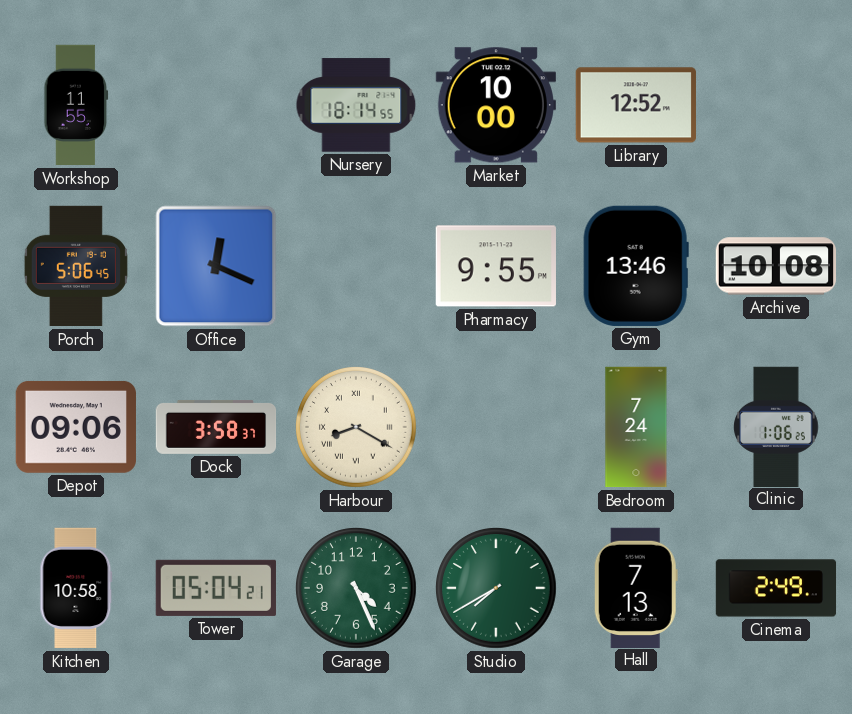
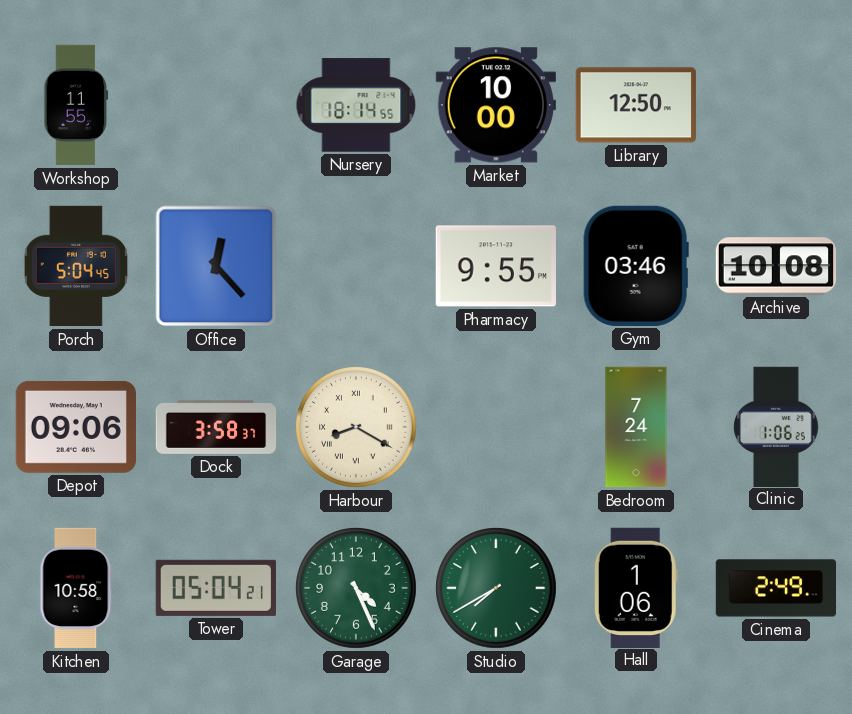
Library: 12:52 -> 12:50
Porch: 5:06 -> 5:04
Office: 12:19 -> 12:23
Gym: 13:46 -> 03:46
Hall: 7:13 -> 1:06
